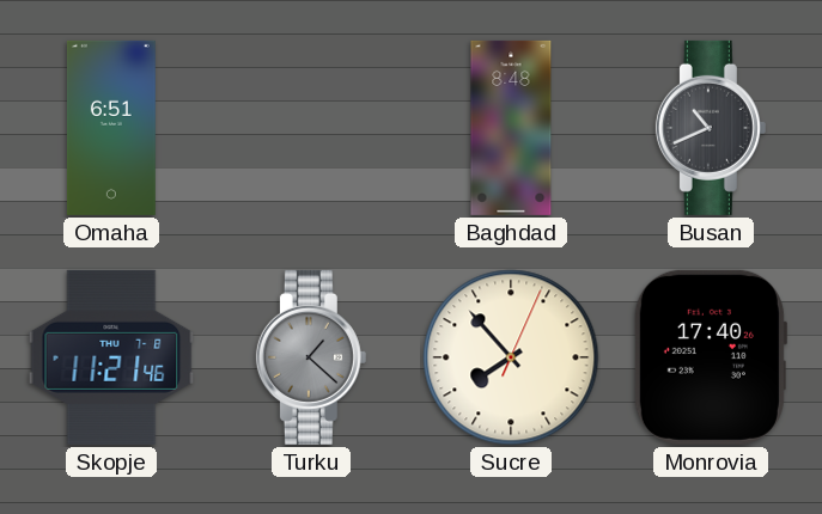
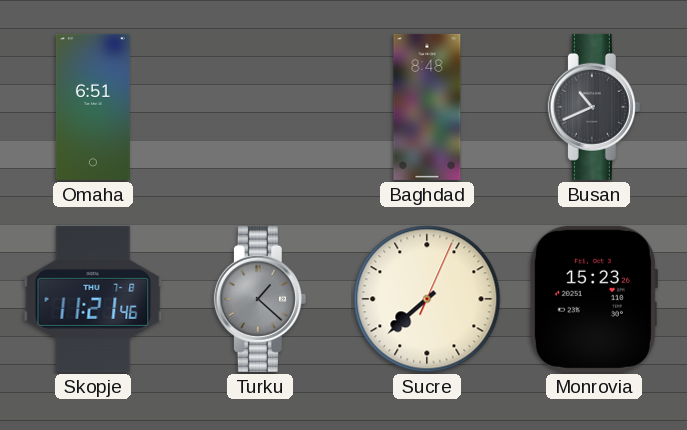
Sucre: 7:53 -> 7:38
Monrovia: 17:40 -> 15:23
